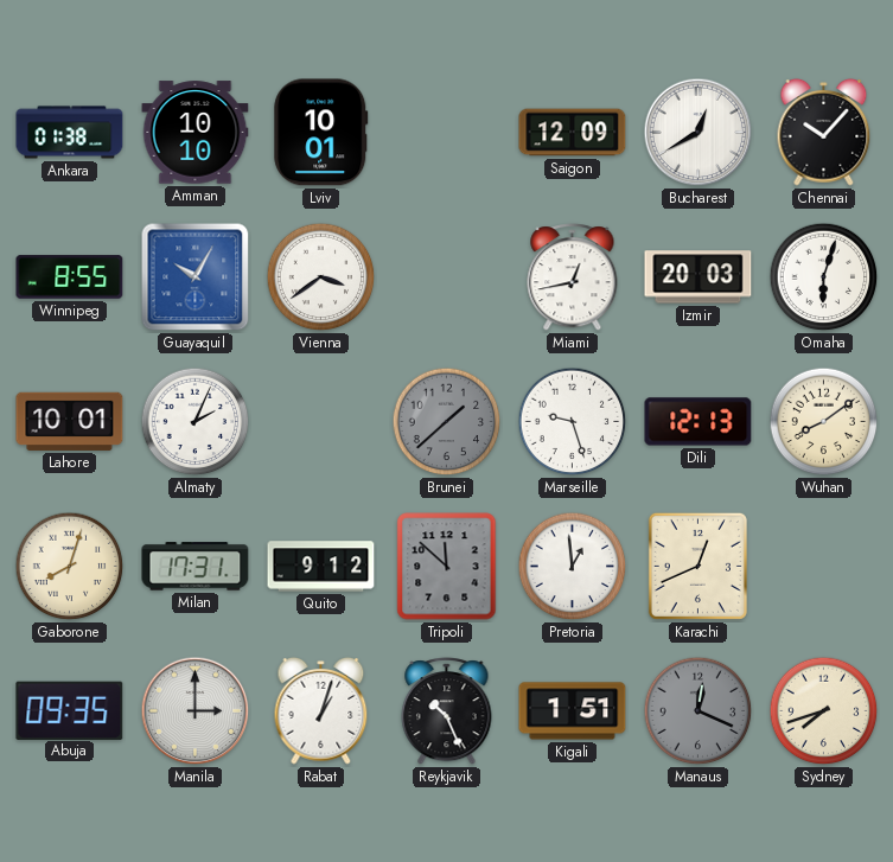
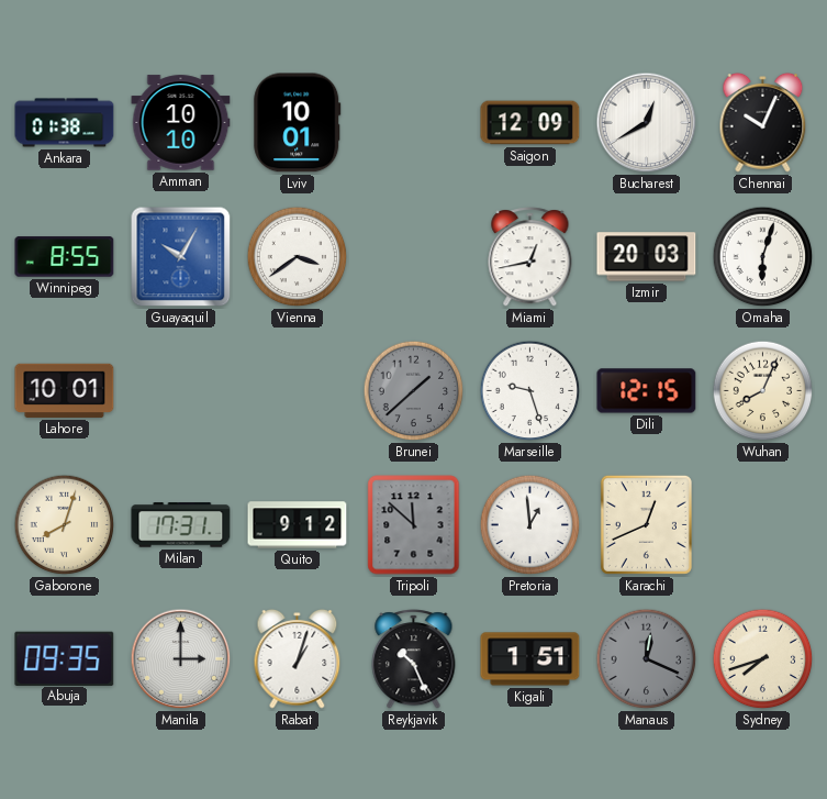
Chennai: 10:07 -> 10:04
Almaty: 2:04 -> none
Dili: 12:13 -> 12:15
Wuhan: 8:09 -> 8:04
